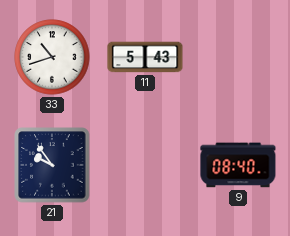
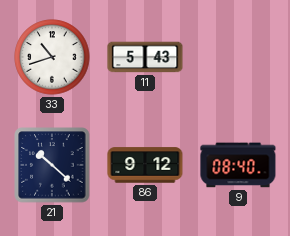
21: 9:54 -> 10:22
86: none -> 9:12
